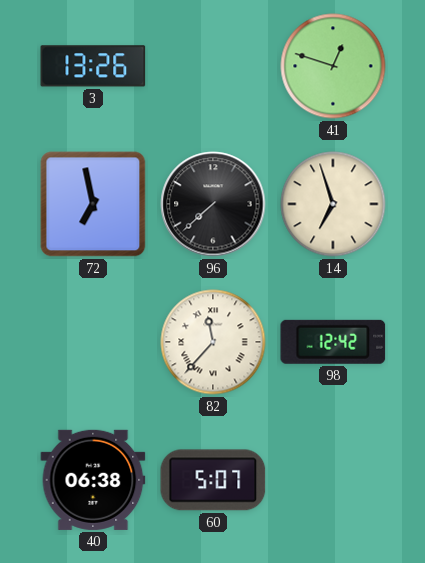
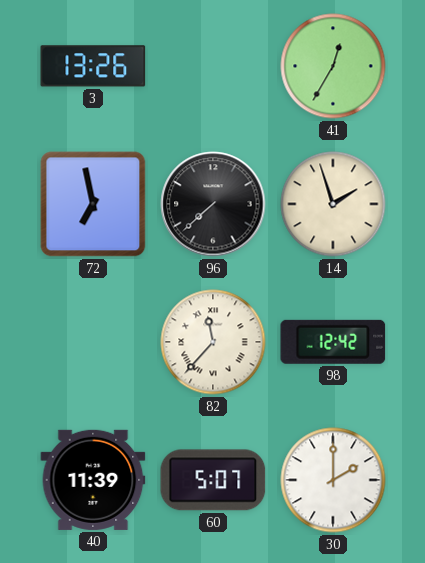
41: 12:48 -> 12:35
14: 6:57 -> 1:57
40: 06:38 -> 11:39
30: none -> 2:00
